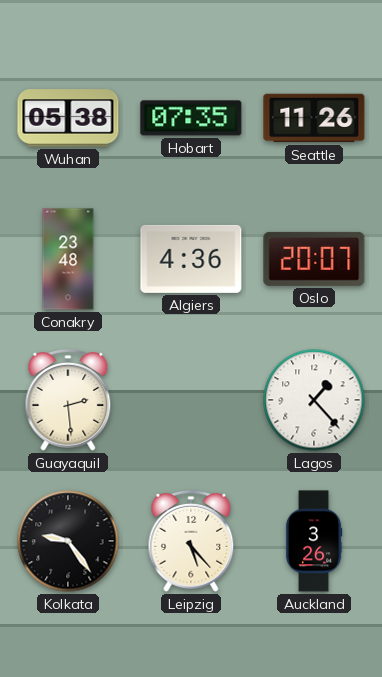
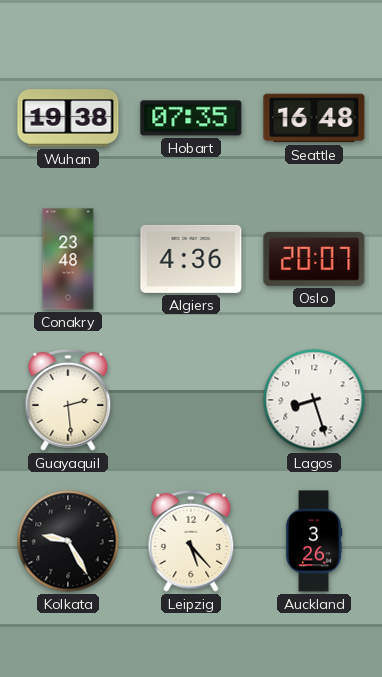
Wuhan: 05:38 -> 19:38
Seattle: 11:26 -> 16:48
Lagos: 1:23 -> 8:27
Kolkata: 9:24 -> 9:25
